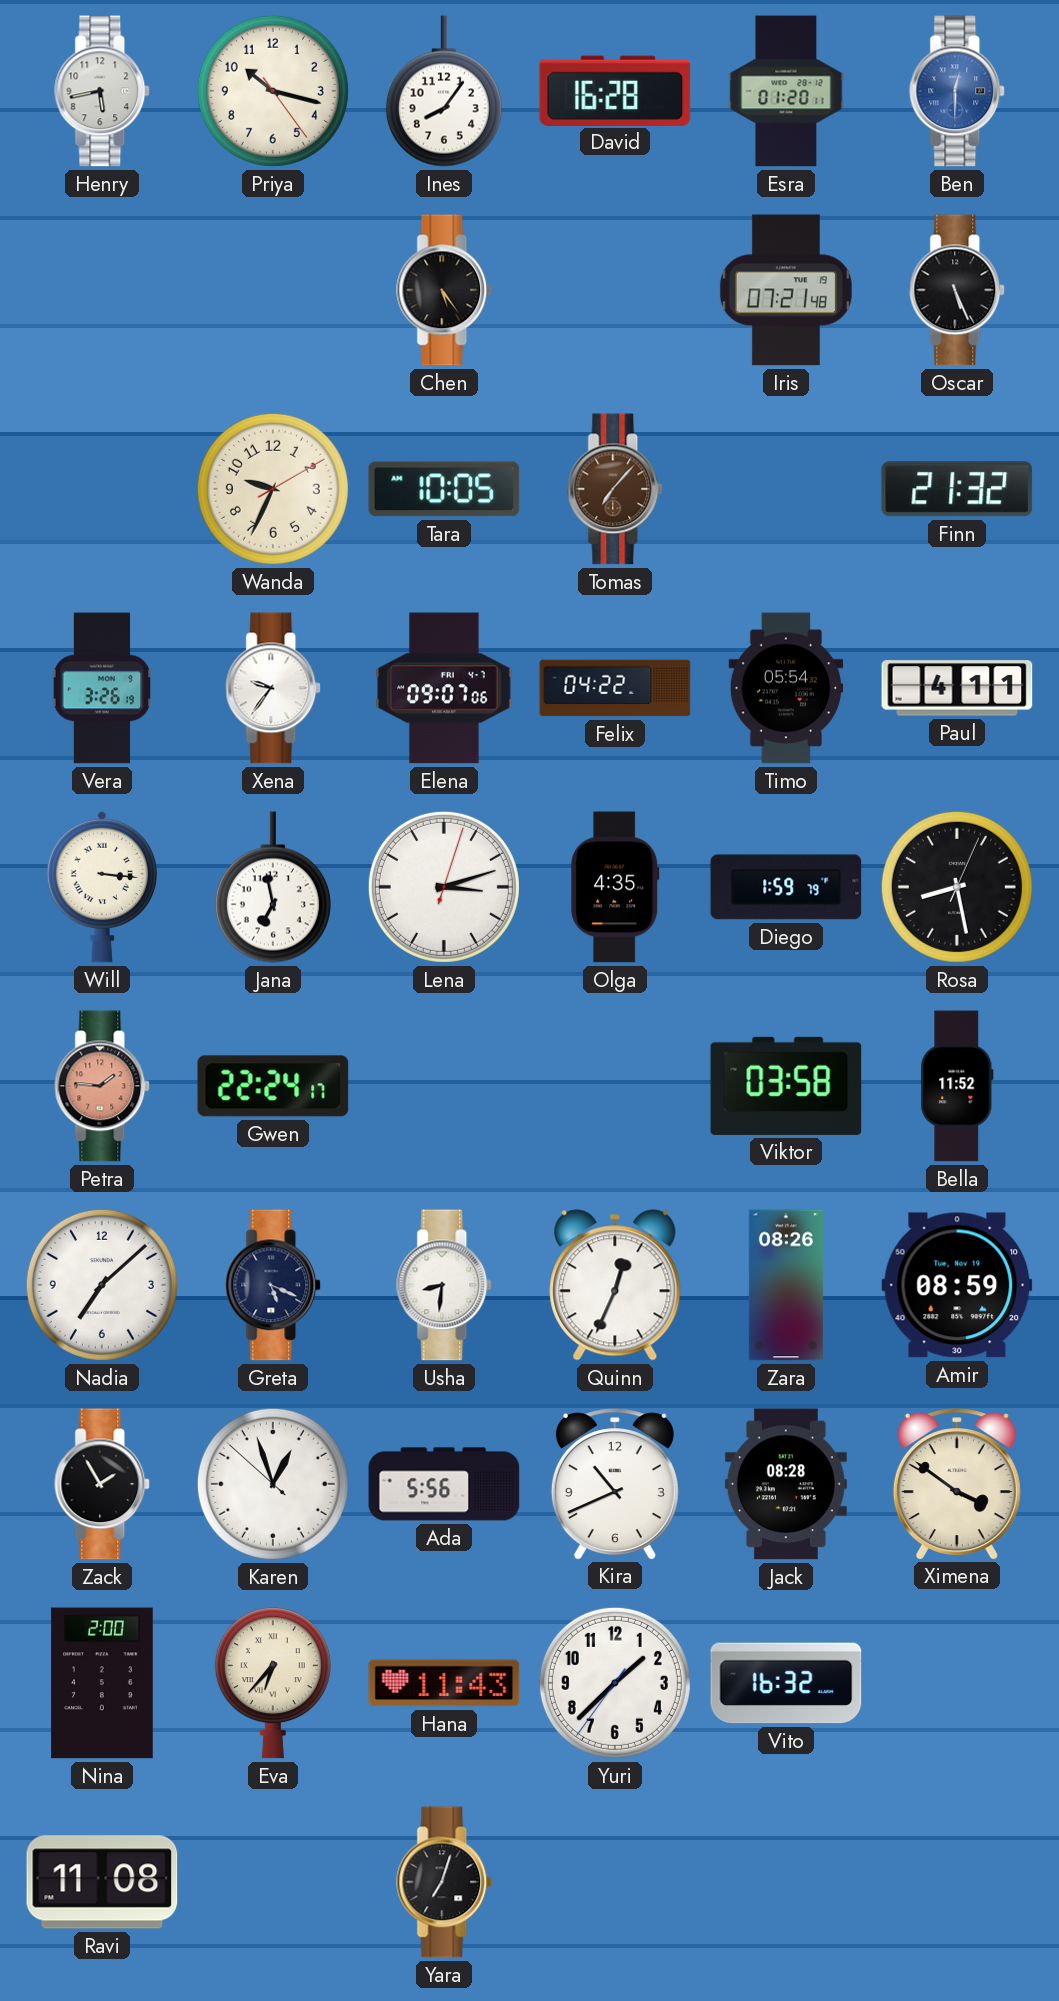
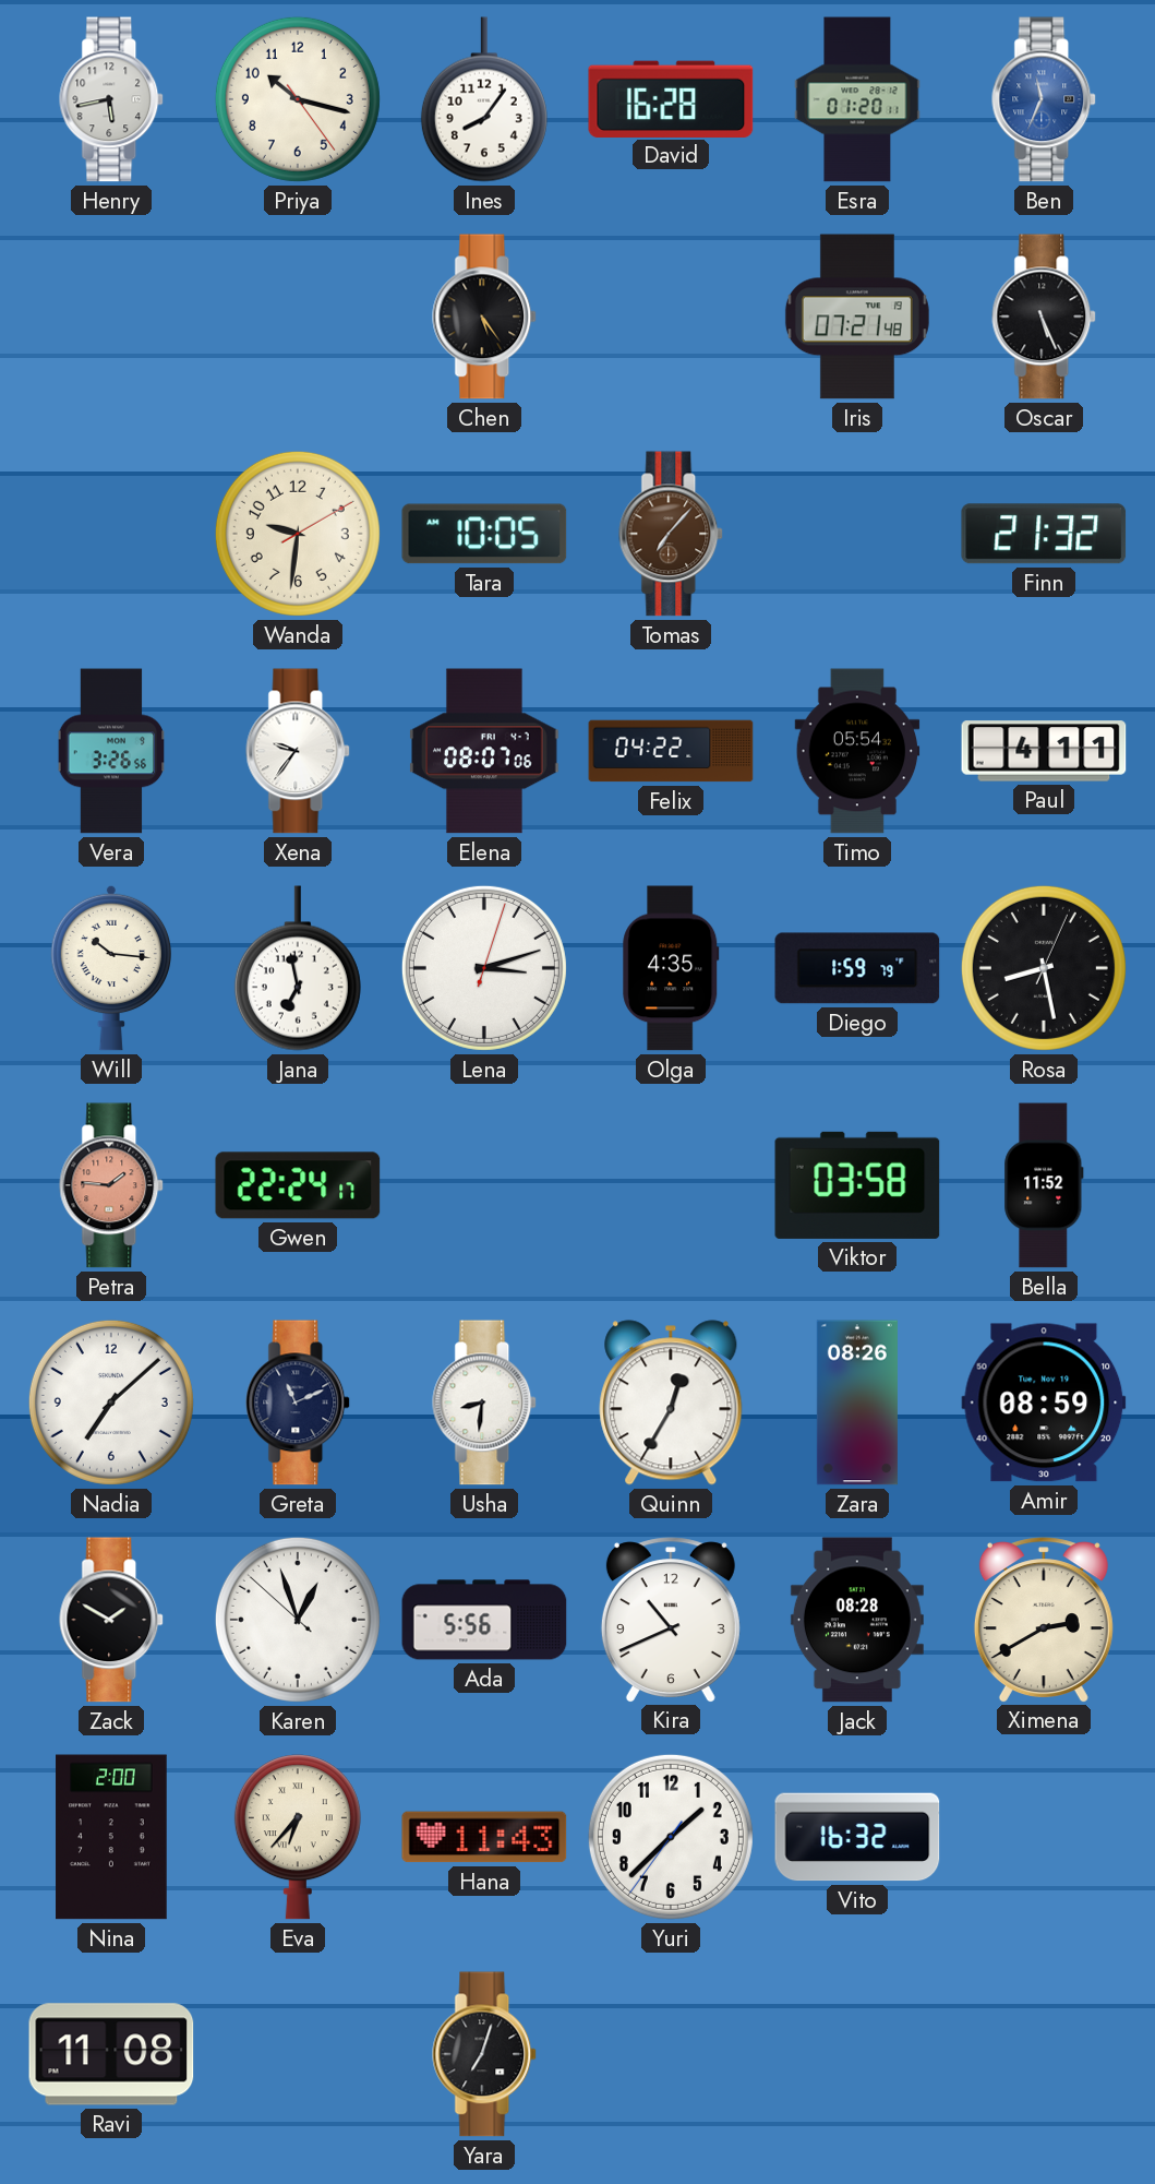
Ben: 12:30 -> 11:34
Wanda: 9:34 -> 9:31
Vera: 3:26:19 -> 3:26:56
Elena: 09:07 -> 08:07
Will: 3:16 -> 10:16
Greta: 5:19 -> 11:11
Quinn: 12:34 -> 12:35
Zack: 1:55 -> 1:50
Ximena: 3:51 -> 2:40
